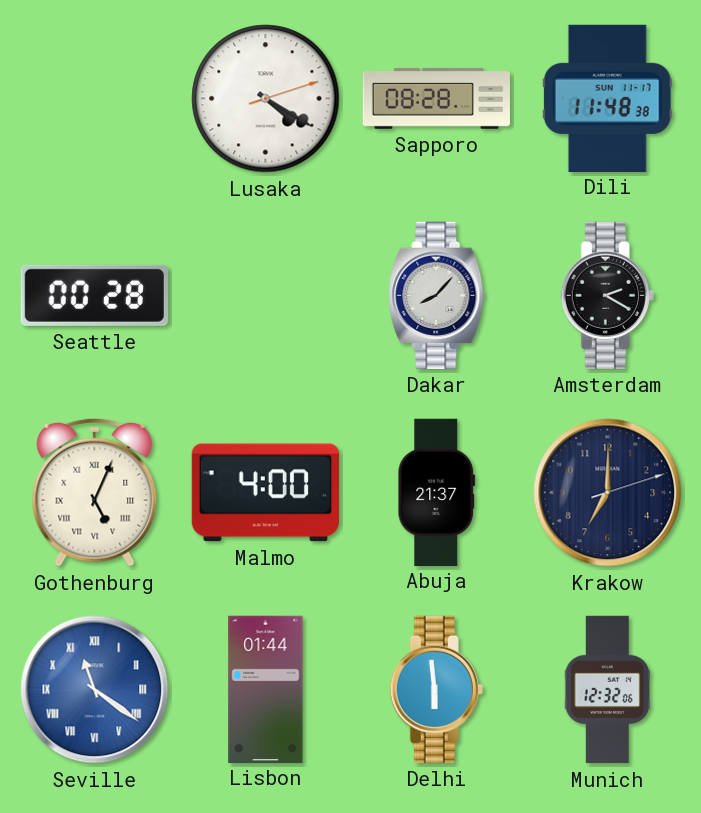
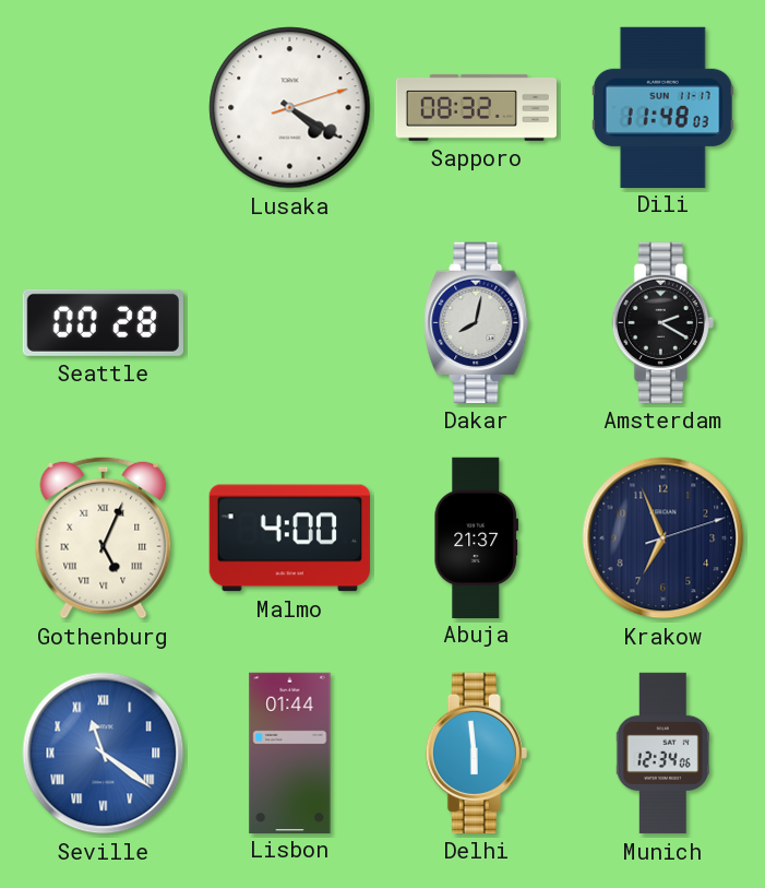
Sapporo: 08:28 -> 08:32
Dili: 11:48:38 -> 11:48:03
Dakar: 8:07 -> 8:02
Krakow: 7:00 -> 6:56
Munich: 12:32 -> 12:34
